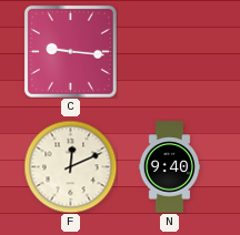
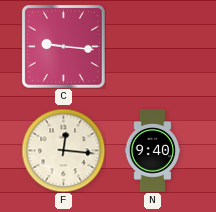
F: 12:11 -> 12:16
